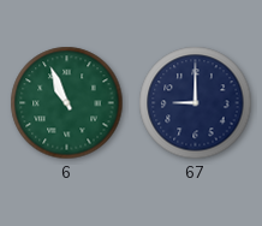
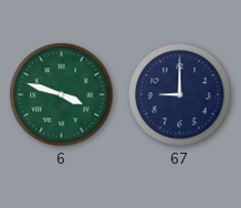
6: 10:56 -> 3:48
